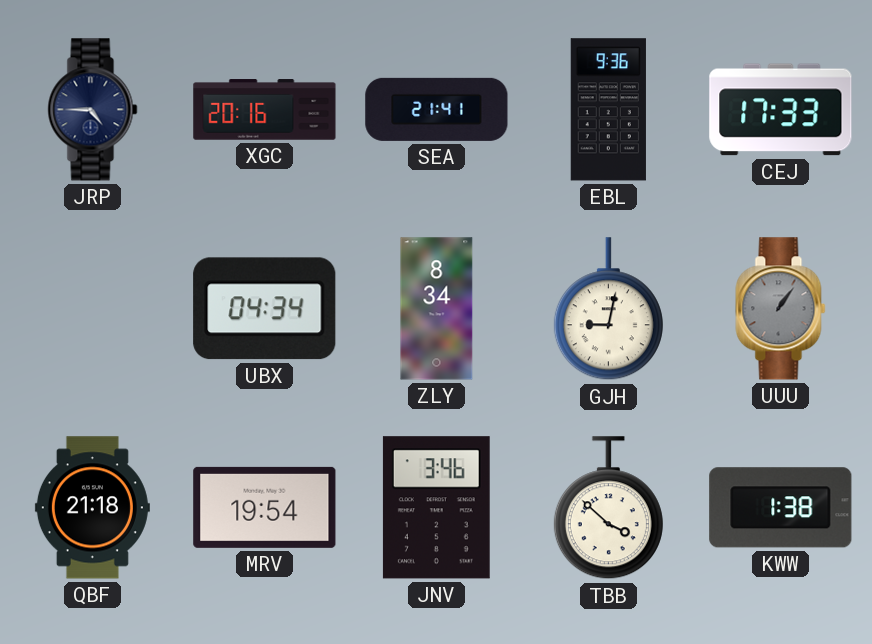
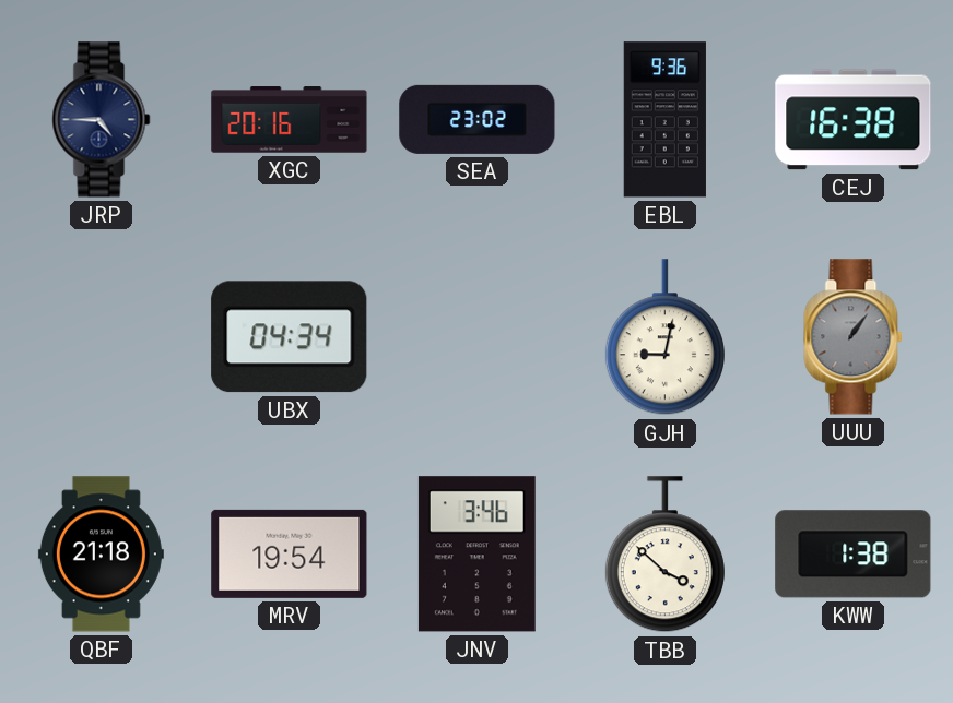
SEA: 21:41 -> 23:02
CEJ: 17:33 -> 16:38
ZLY: 8:34 -> none
